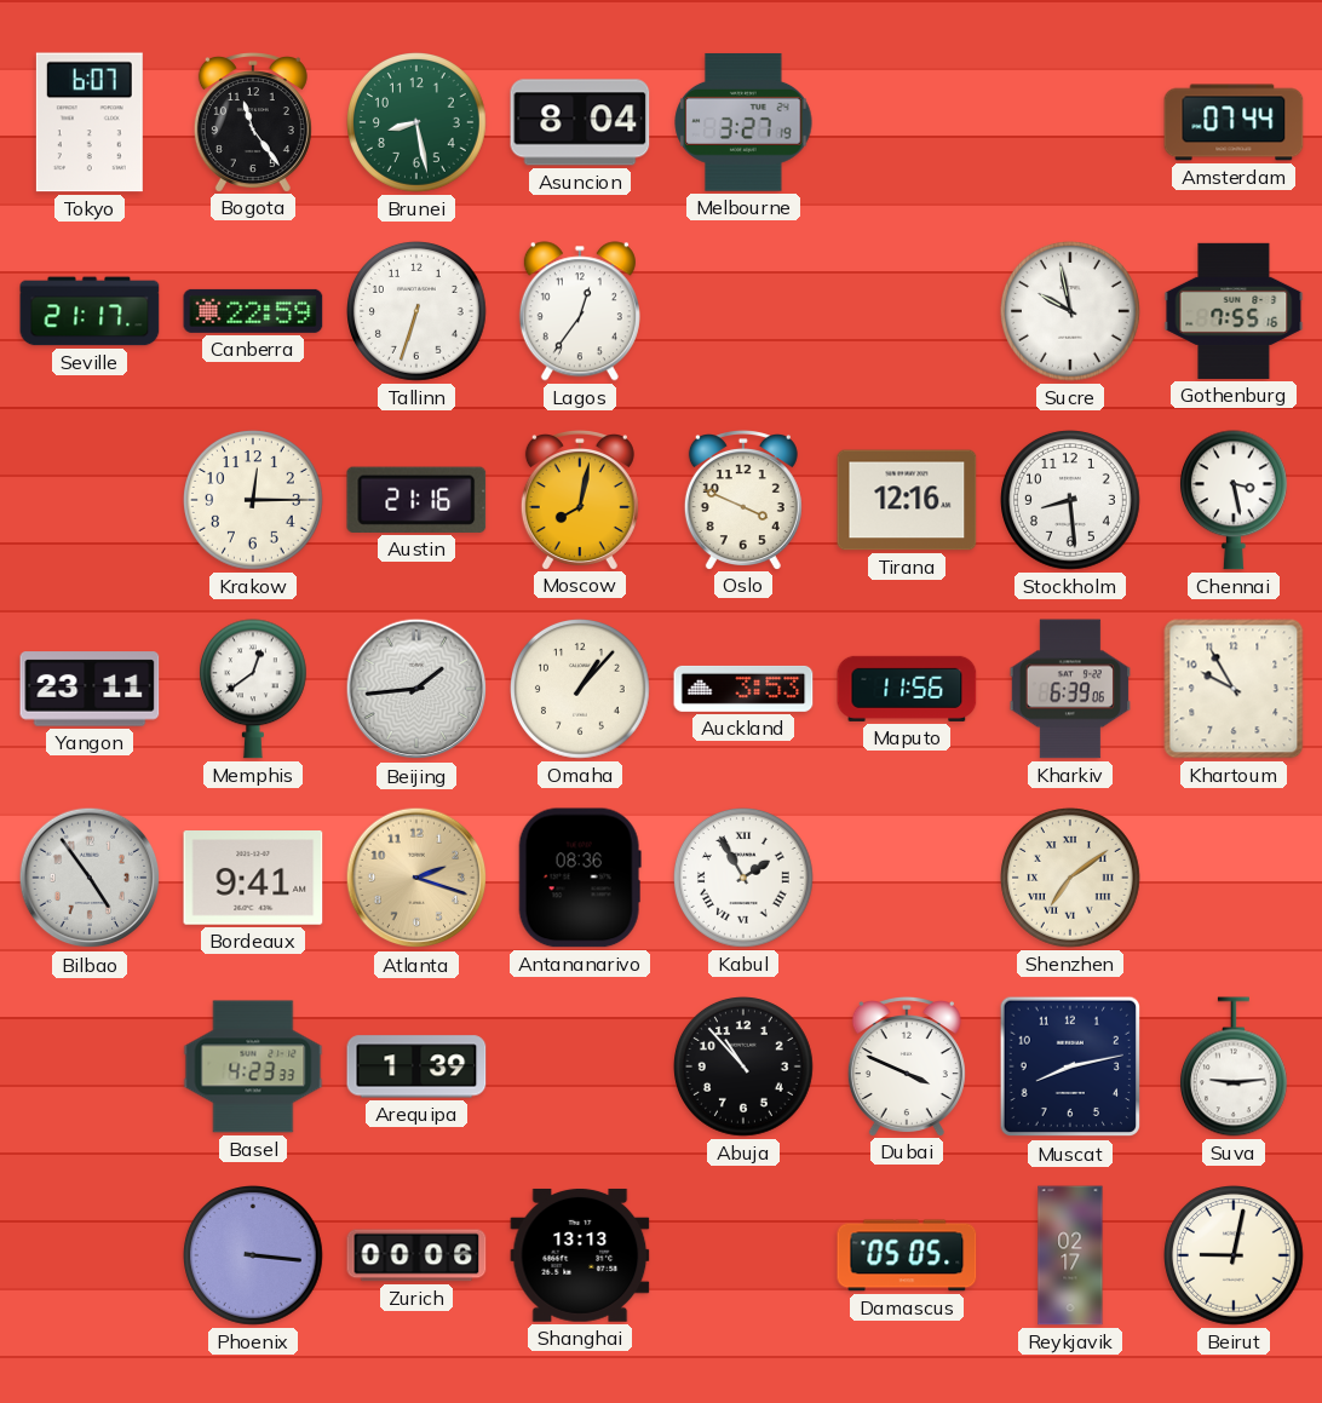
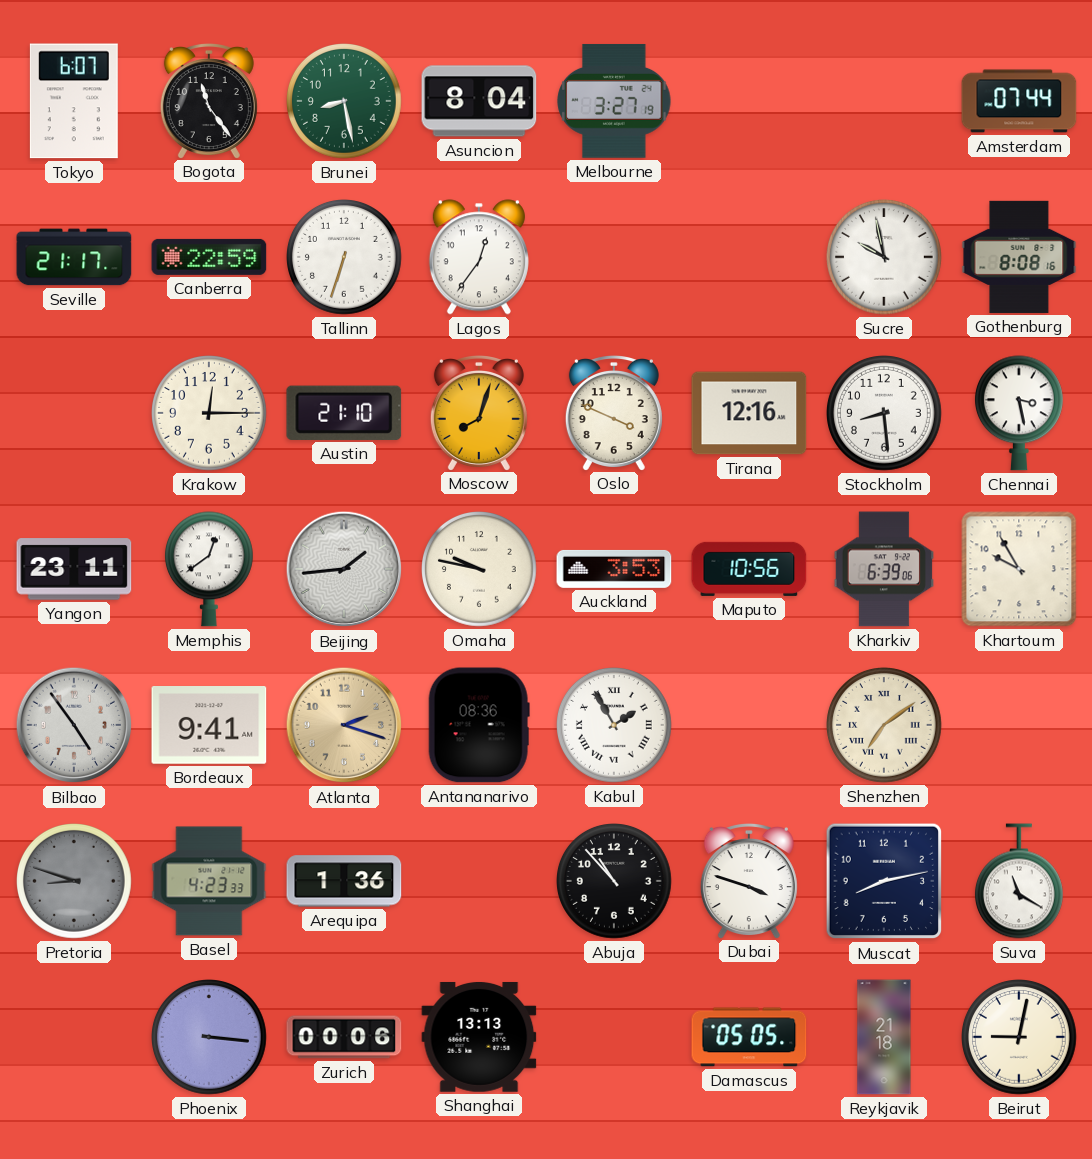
Gothenburg: 7:55 -> 8:08
Austin: 21:16 -> 21:10
Moscow: 8:02 -> 8:03
Omaha: 1:07 -> 9:47
Maputo: 11:56 -> 10:56
Pretoria: none -> 8:48
Arequipa: 1:39 -> 1:36
Dubai: 3:49 -> 3:48
Suva: 9:14 -> 11:20
Reykjavik: 02:17 -> 21:18
